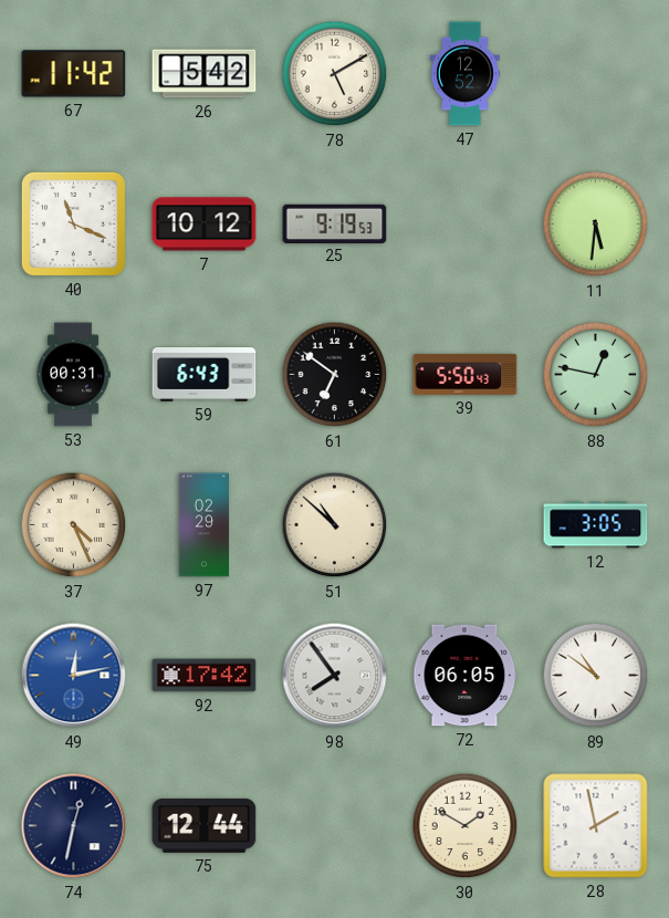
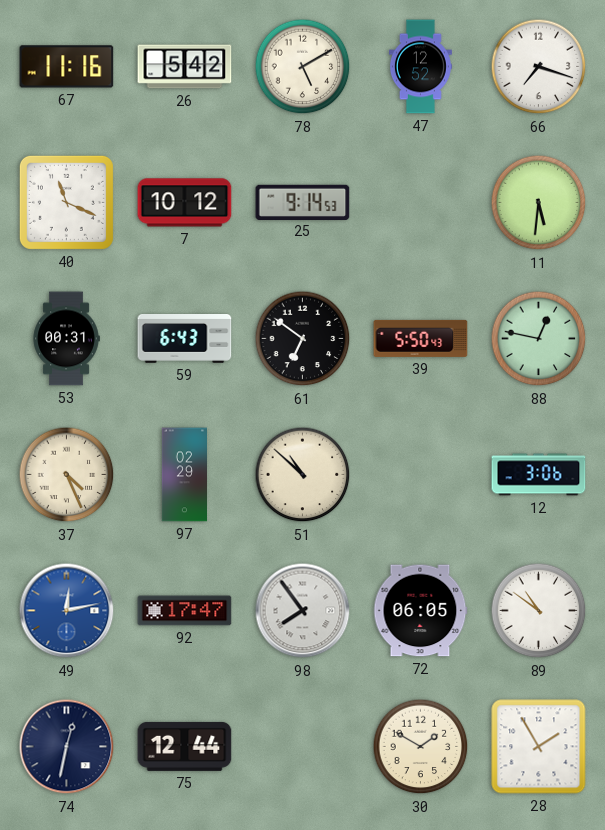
67: 11:42 -> 11:16
66: none -> 7:18
25: 9:19 -> 9:14
12: 3:05 -> 3:06
92: 17:42 -> 17:47
28: 1:58 -> 1:55
